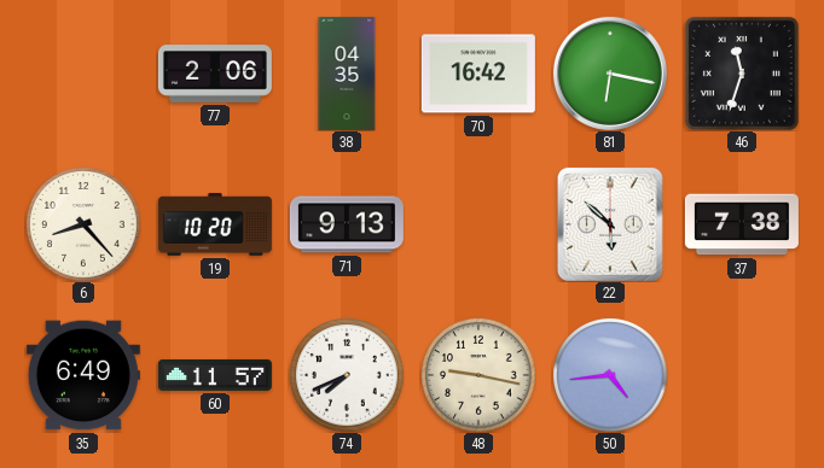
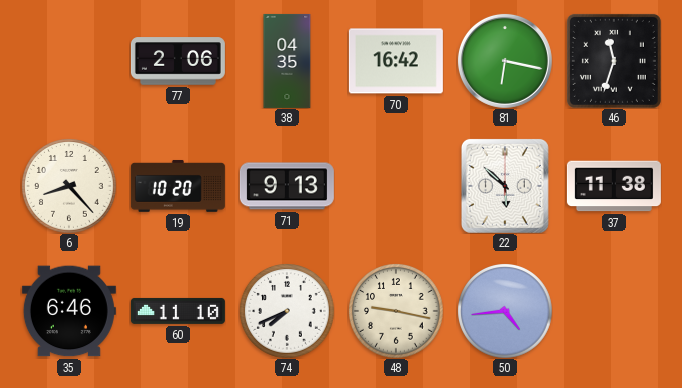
37: 7:38 -> 11:38
35: 6:49 -> 6:46
60: 11:57 -> 11:10
